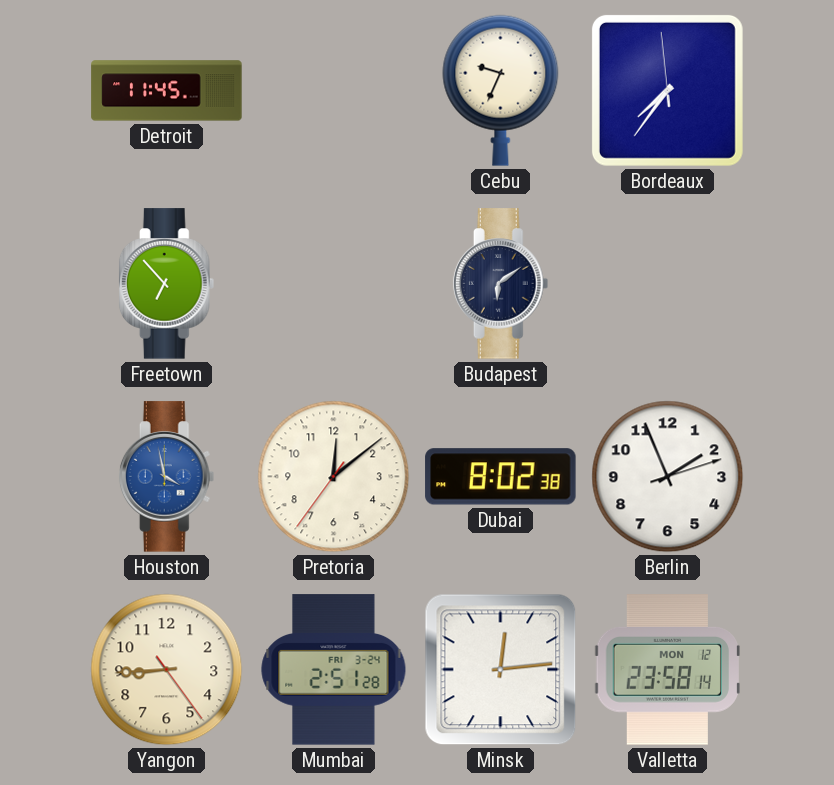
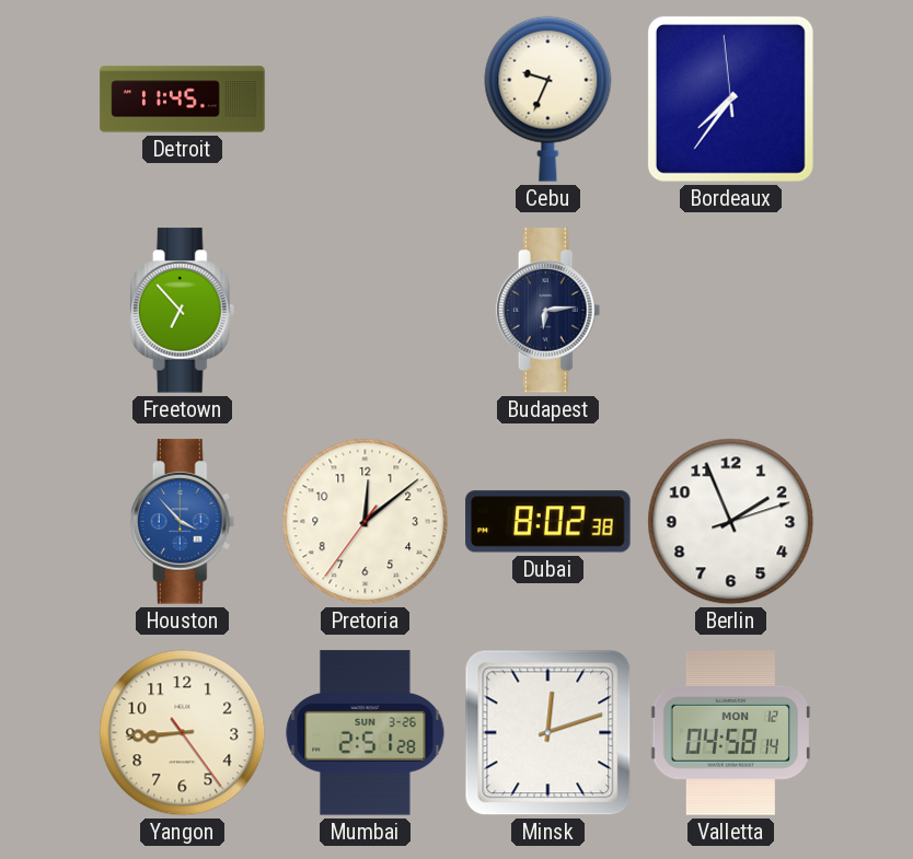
Budapest: 6:09 -> 6:14
Houston: 3:58 -> 3:53
Mumbai date: FRI 3-24 -> SUN 3-26
Minsk: 12:14 -> 12:12
Valletta: 23:58 -> 04:58
